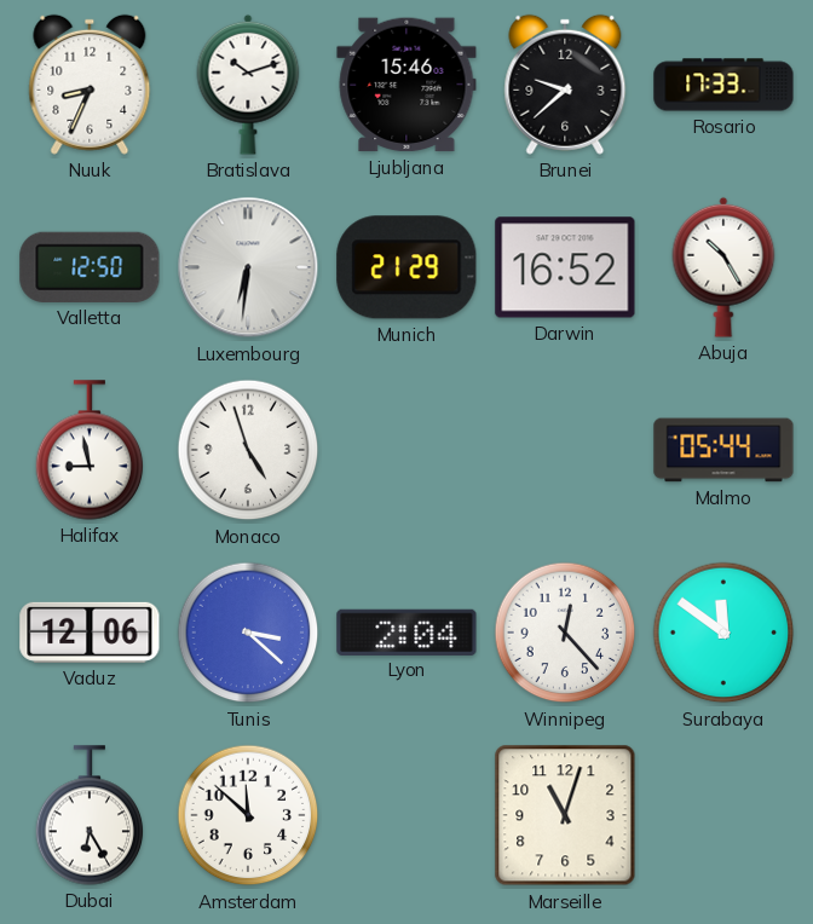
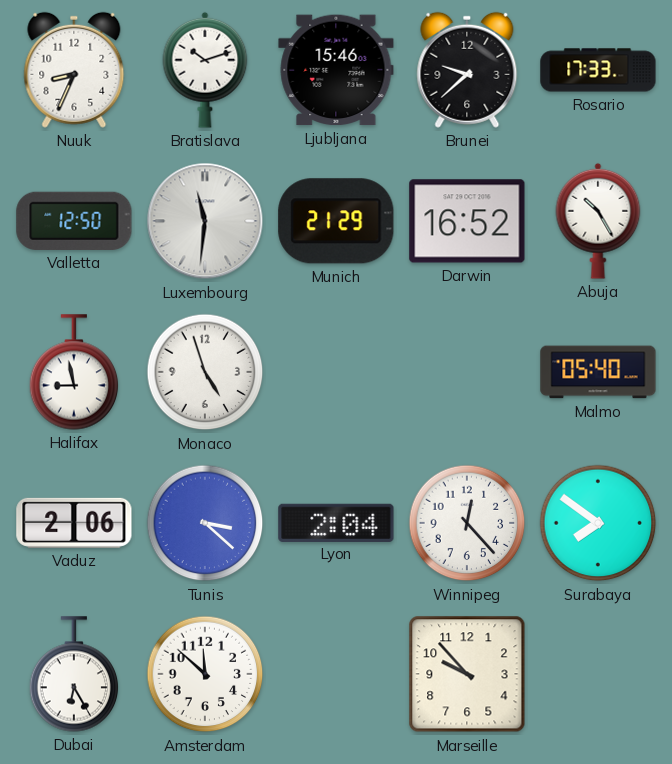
Luxembourg: 6:31 -> 11:31
Malmo: 05:44 -> 05:40
Vaduz: 12:06 -> 2:06
Surabaya: 11:51 -> 7:51
Marseille: 11:03 -> 9:53
